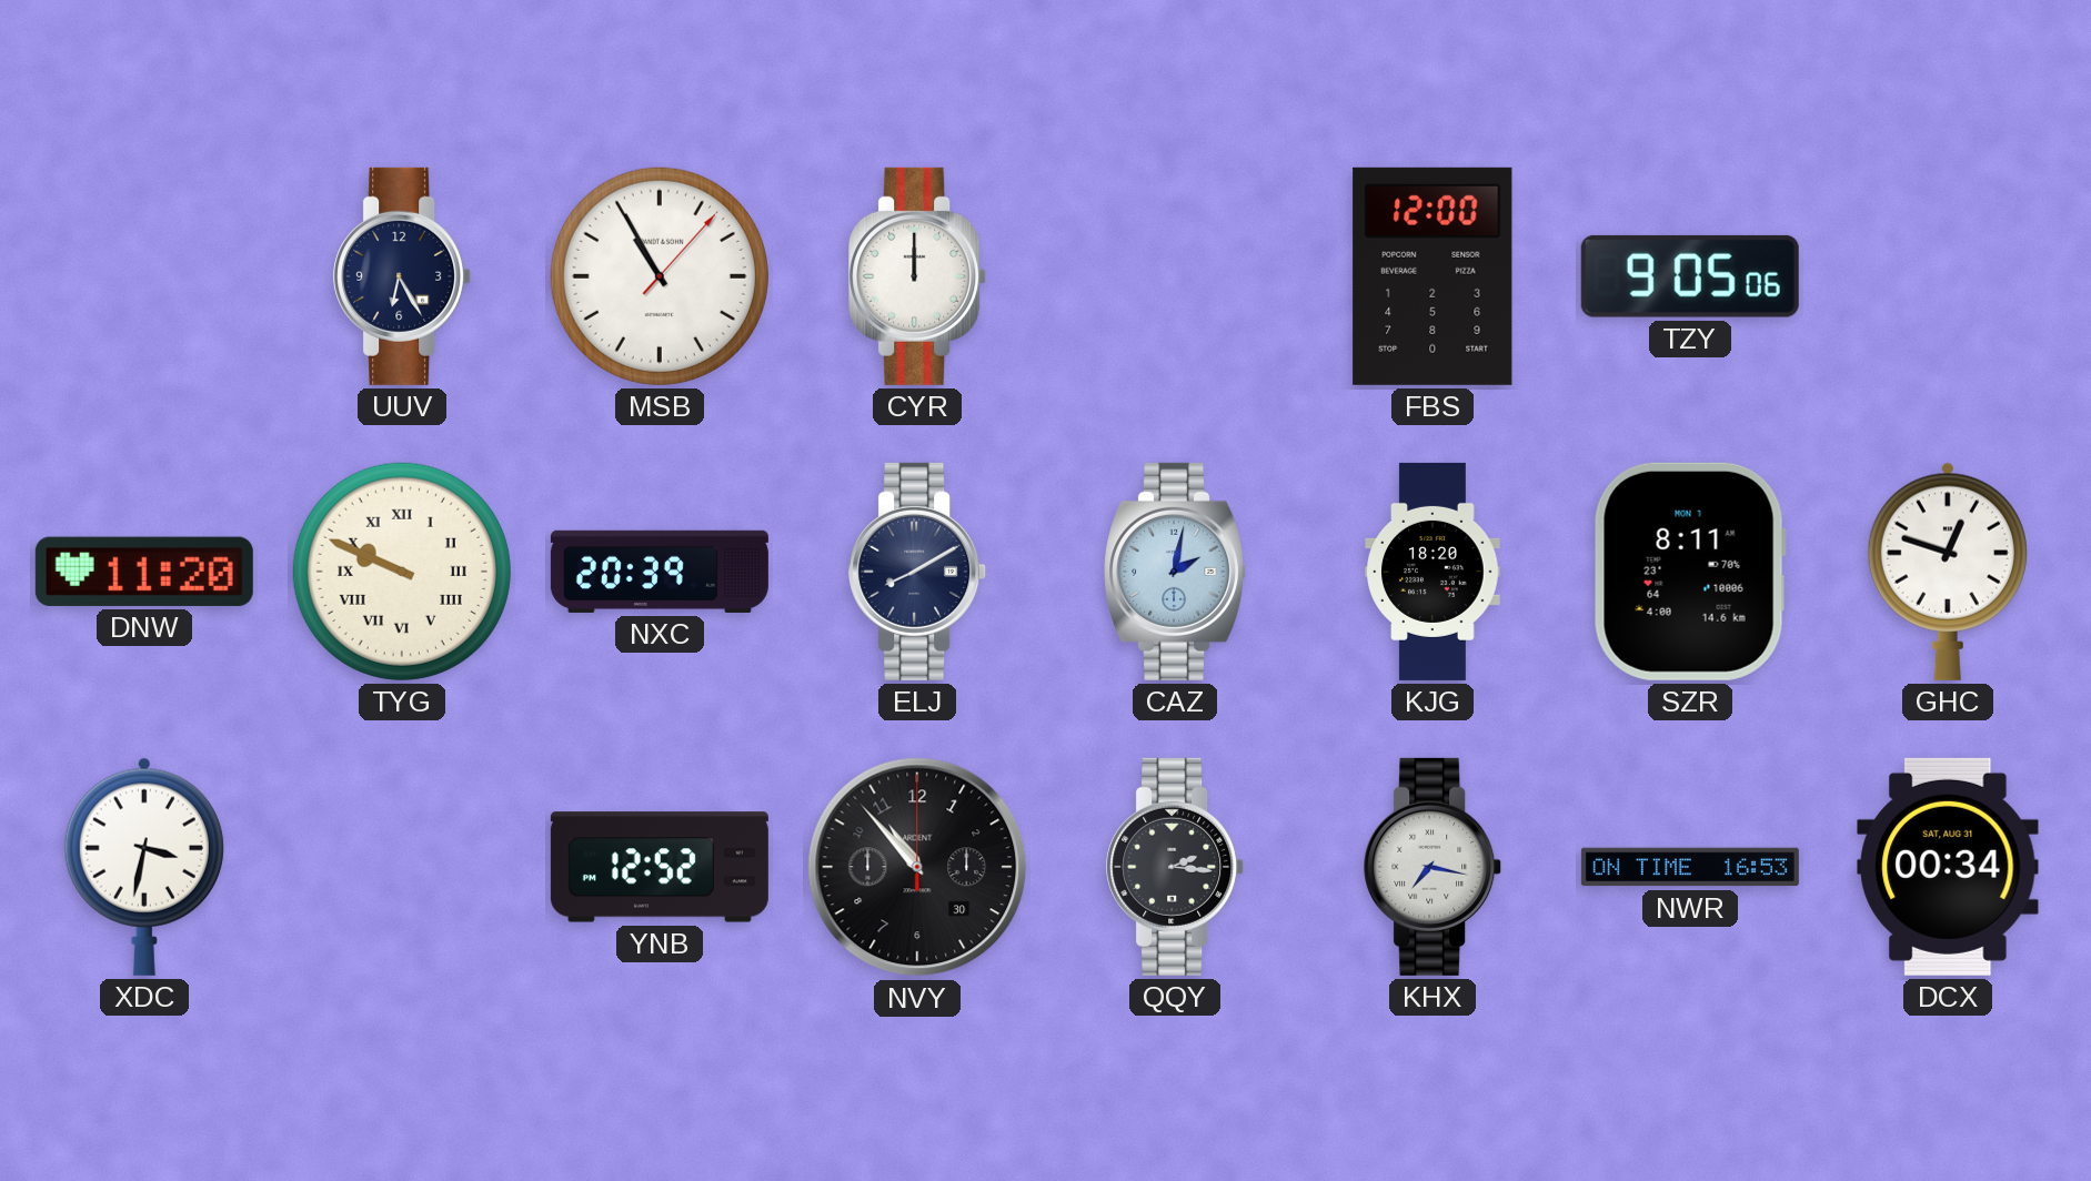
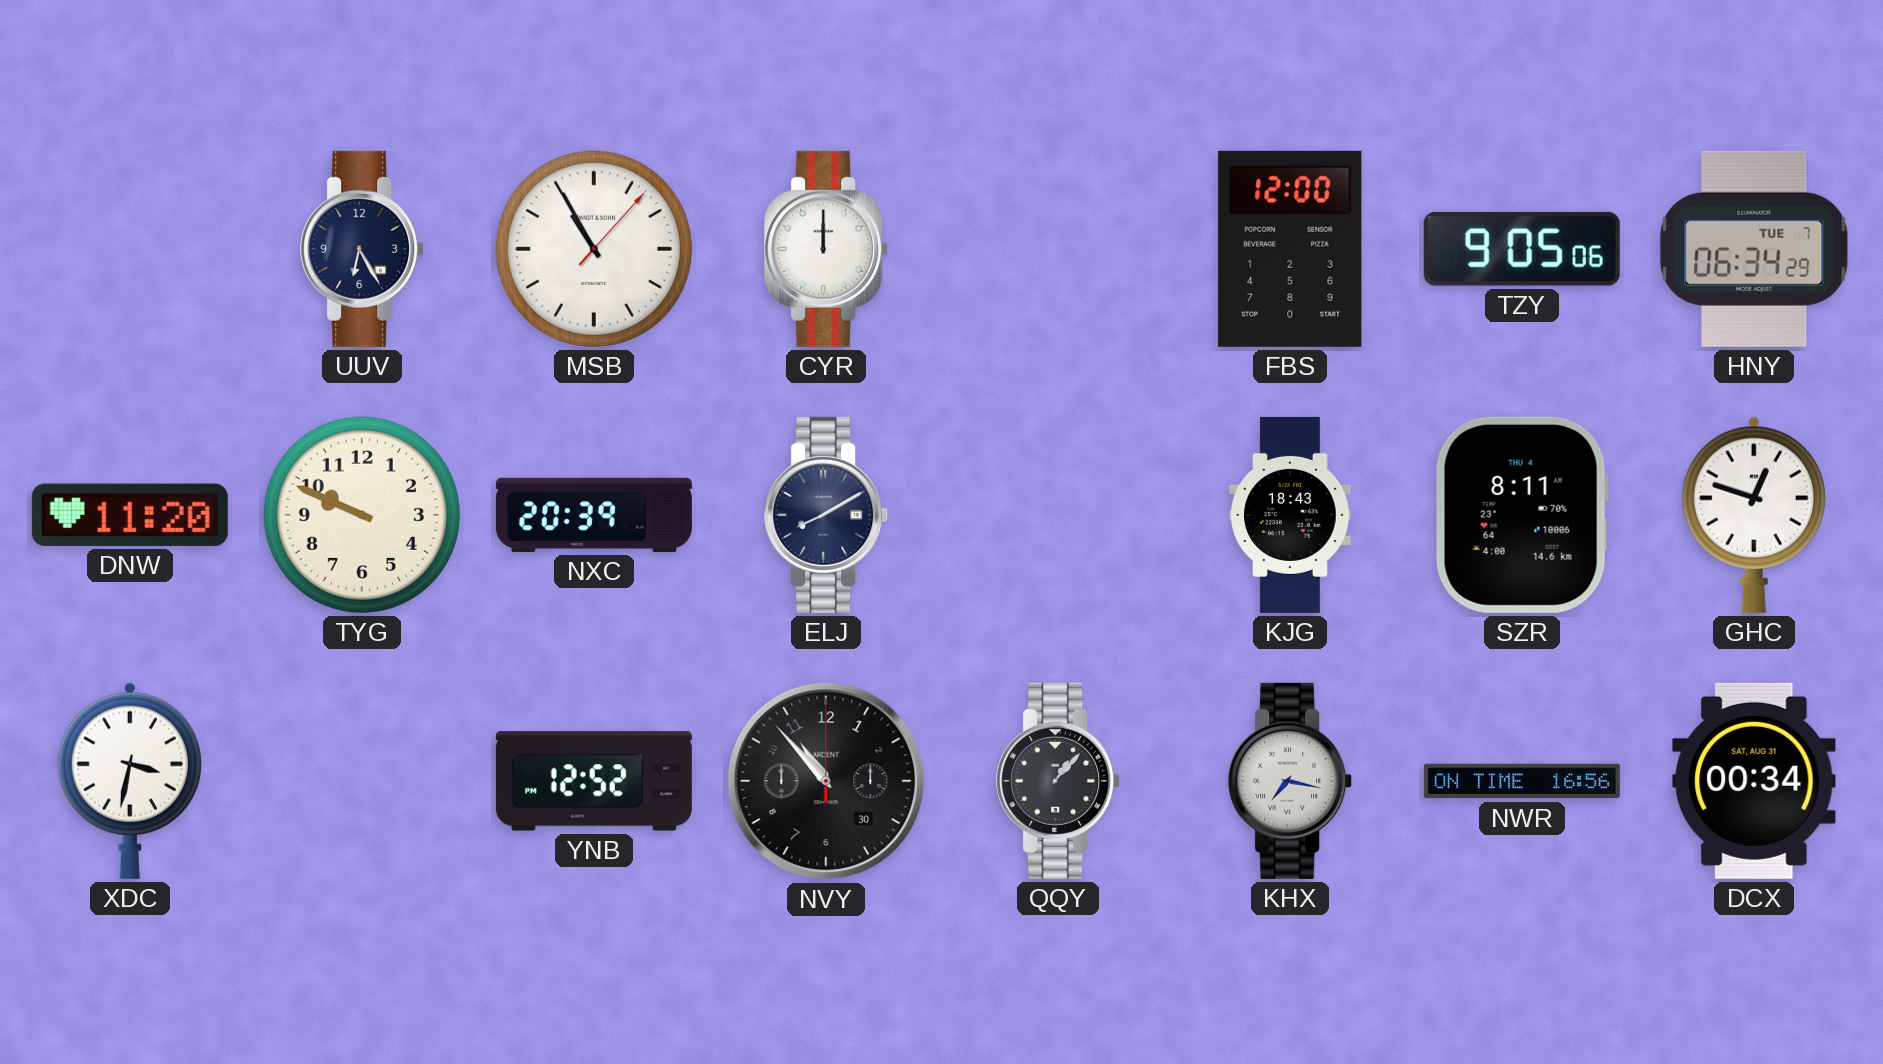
HNY: none -> 06:34
TYG numerals: Roman -> Arabic
CAZ: 2:02 -> none
KJG: 18:20 -> 18:43
SZR date: MON 1 -> THU 4
QQY: 2:16 -> 1:07
NWR: 16:53 -> 16:56
